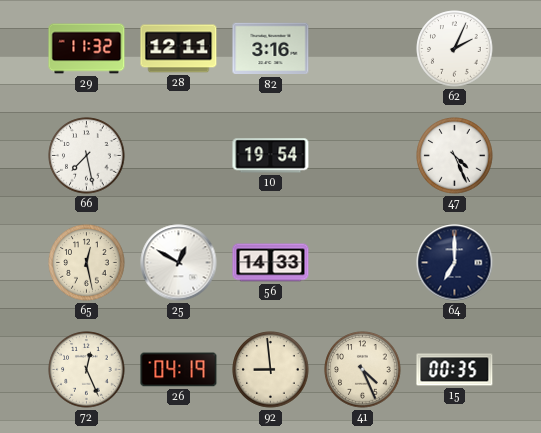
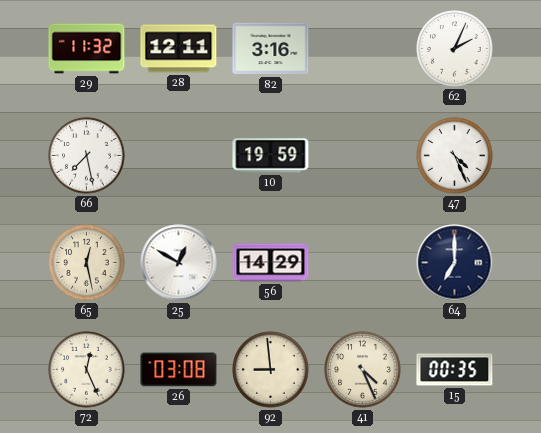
10: 19:54 -> 19:59
56: 14:33 -> 14:29
26: 04:19 -> 03:08
